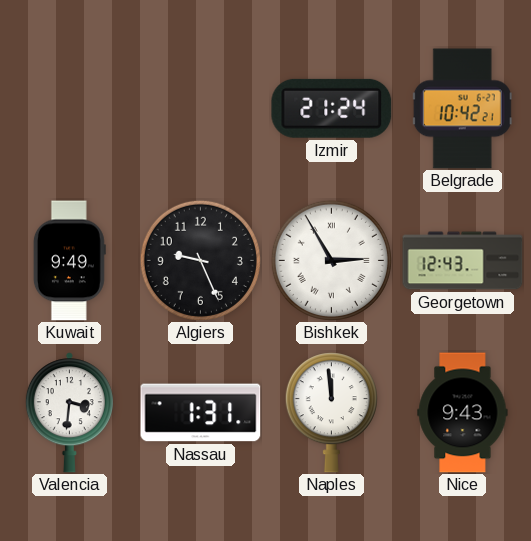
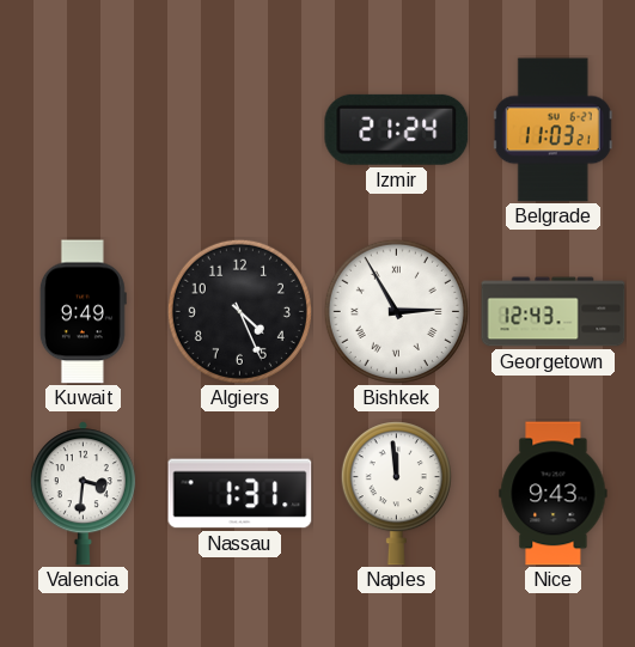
Belgrade: 10:42 -> 11:03
Algiers: 9:26 -> 4:26
